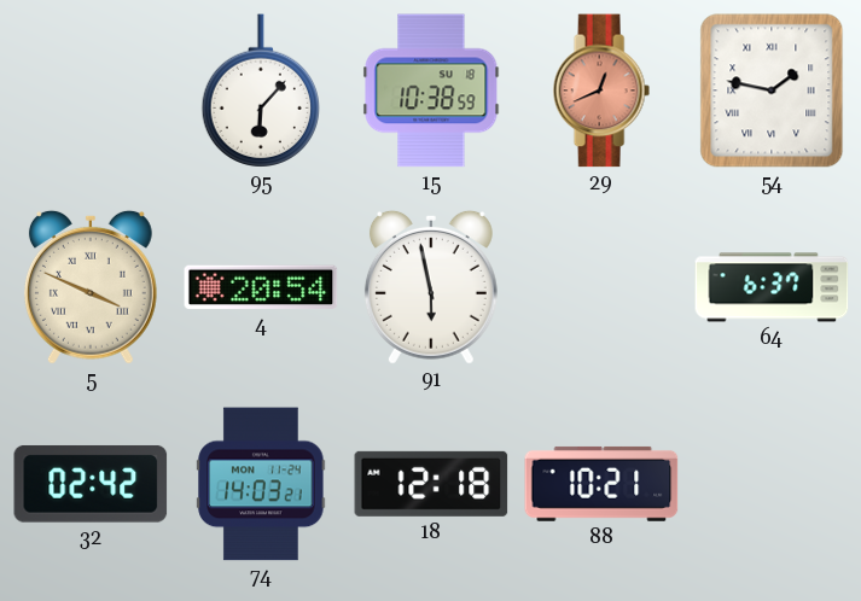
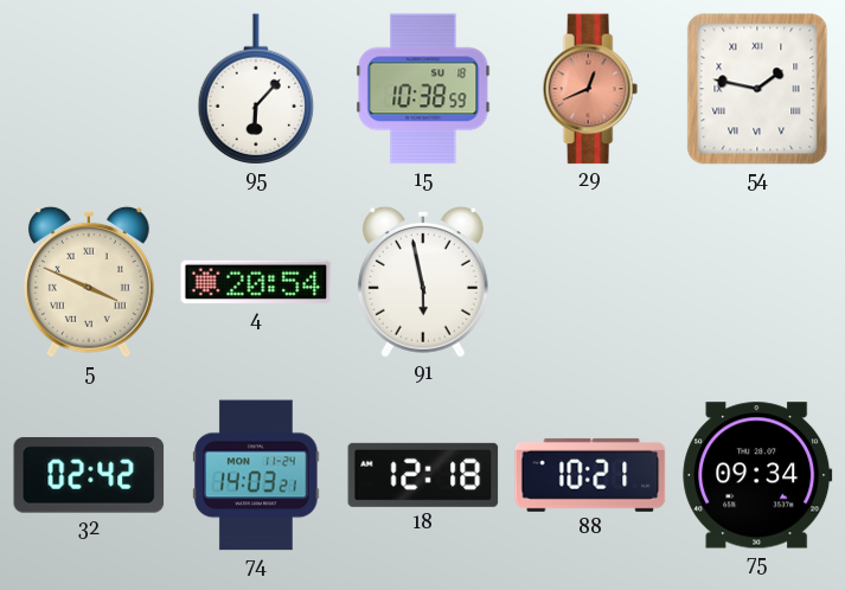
64: 6:37 -> none
75: none -> 09:34
